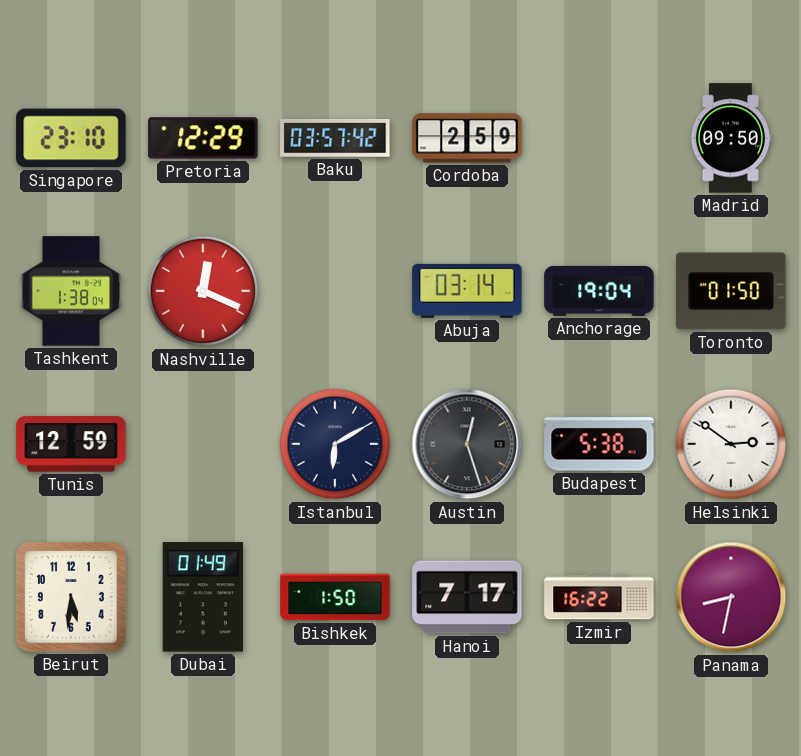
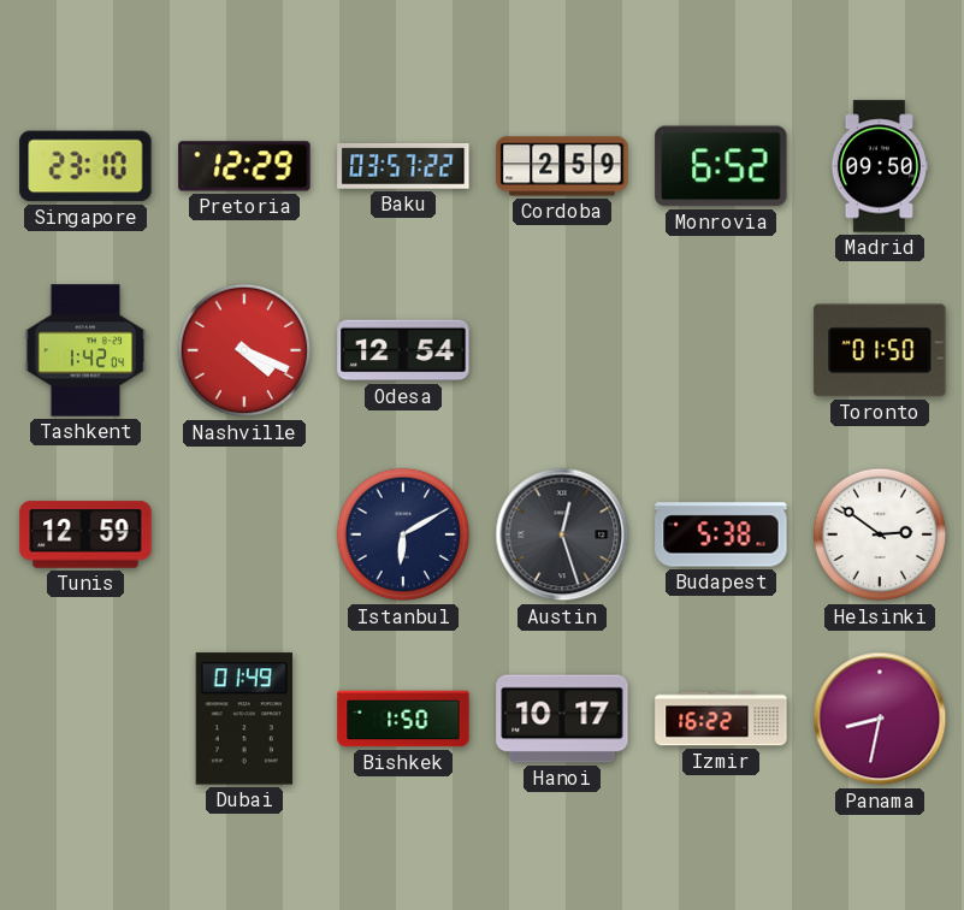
Baku: 03:57:42 -> 03:57:22
Monrovia: none -> 6:52
Tashkent: 1:38 -> 1:42
Nashville: 12:19 -> 4:19
Odesa: none -> 12:54
Abuja: 03:14 -> none
Anchorage: 19:04 -> none
Beirut: 5:31 -> none
Hanoi: 7:17 -> 10:17
